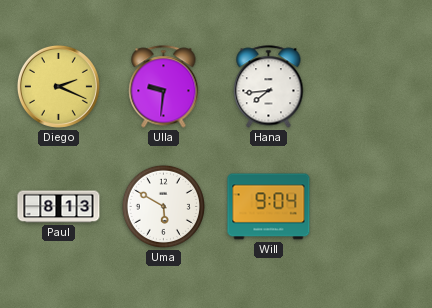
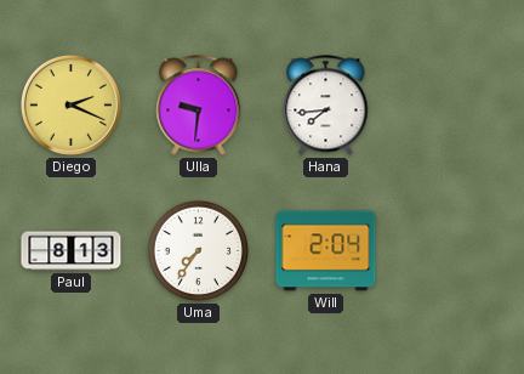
Uma: 5:50 -> 7:36
Will: 9:04 -> 2:04
